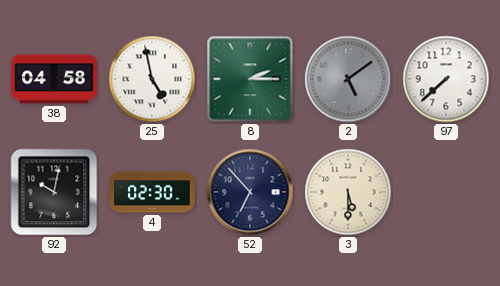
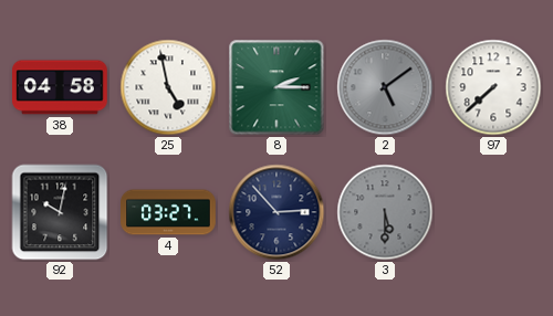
4: 02:30 -> 03:27
52: 6:53 -> 2:53
3 dial: cream -> grey
